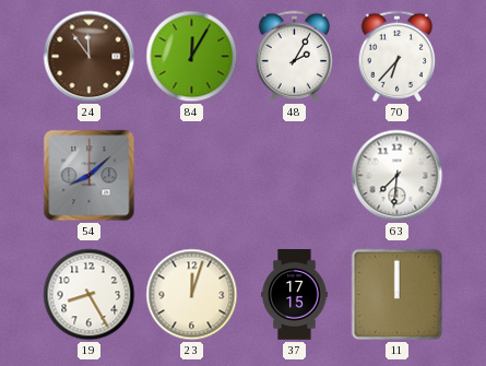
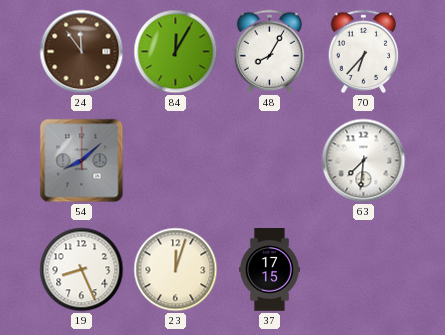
48: 2:05 -> 8:05
19: 8:25 -> 8:26
11: 12:00 -> none
